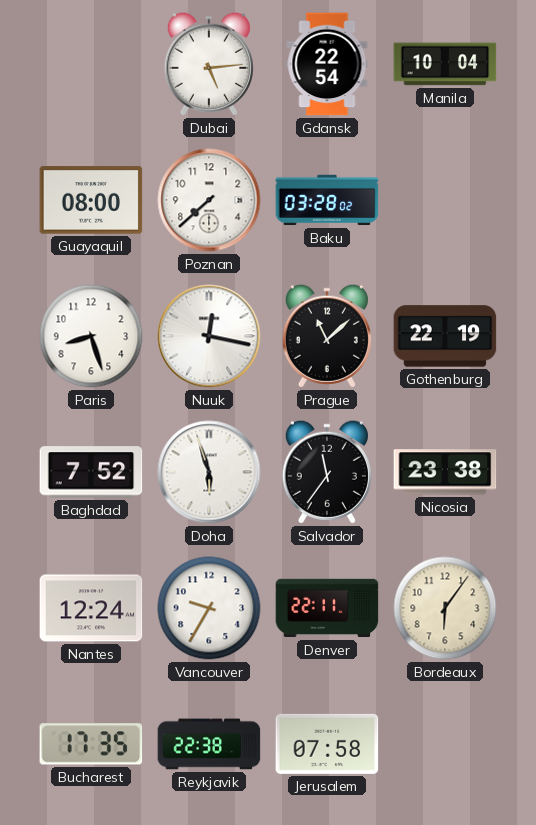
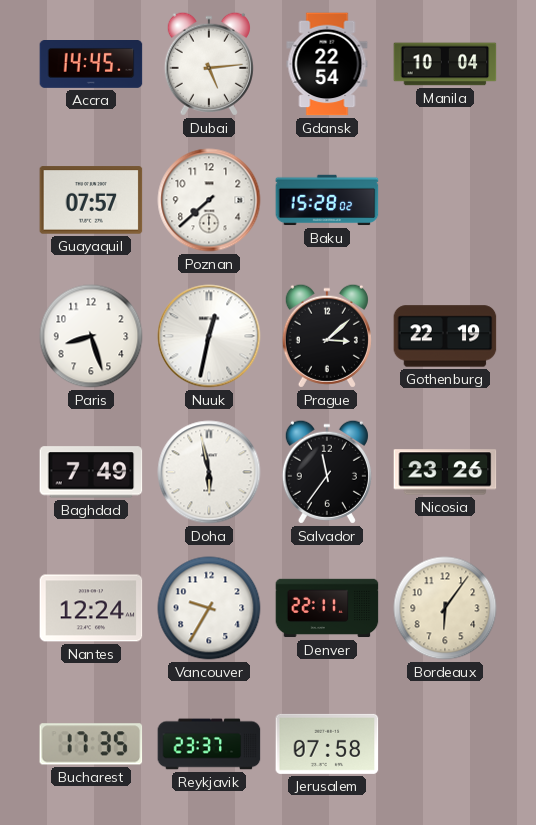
Accra: none -> 14:45
Guayaquil: 08:00 -> 07:57
Baku: 03:28 -> 15:28
Nuuk: 12:17 -> 12:32
Prague: 11:08 -> 3:08
Baghdad: 7:52 -> 7:49
Doha: 5:57 -> 5:58
Nicosia: 23:38 -> 23:26
Reykjavik: 22:38 -> 23:37
